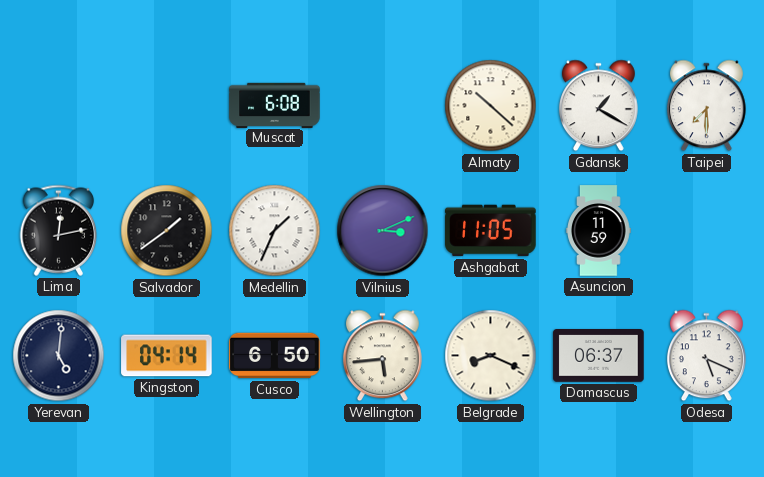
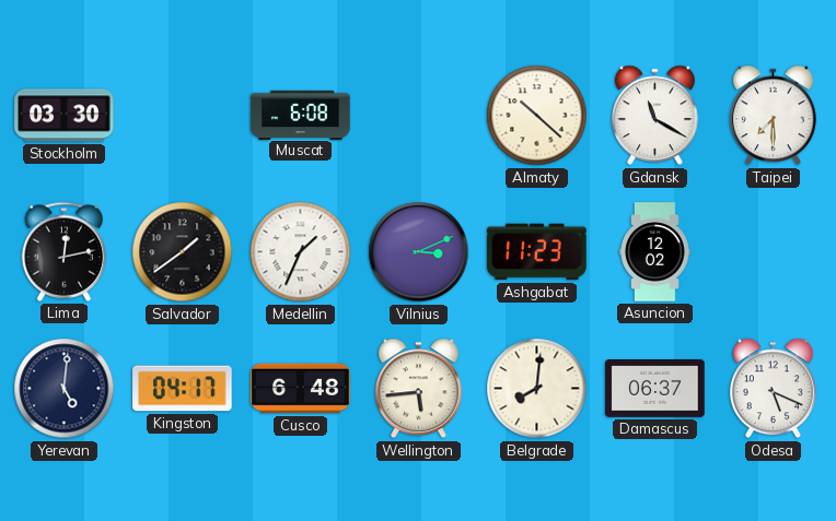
Stockholm: none -> 03:30
Gdansk: 1:20 -> 11:20
Ashgabat: 11:05 -> 11:23
Asuncion: 11:59 -> 12:02
Kingston: 04:14 -> 04:17
Cusco: 6:50 -> 6:48
Belgrade: 8:19 -> 8:01
